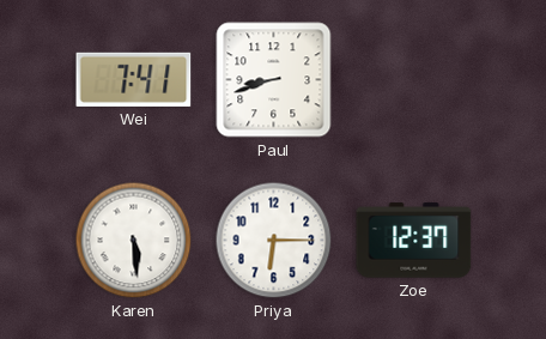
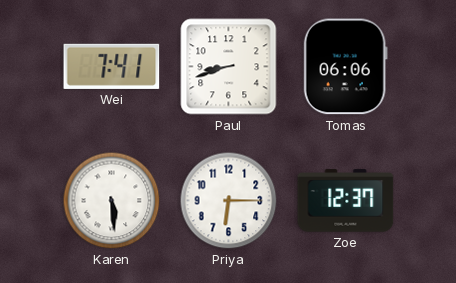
Tomas: none -> 06:06
